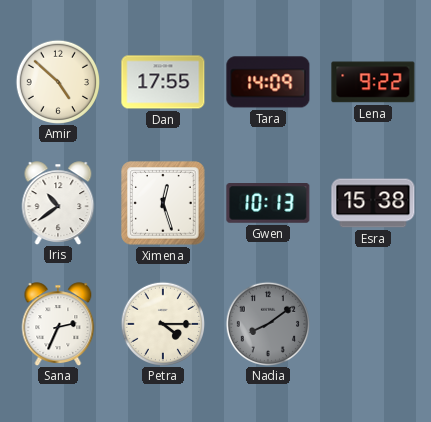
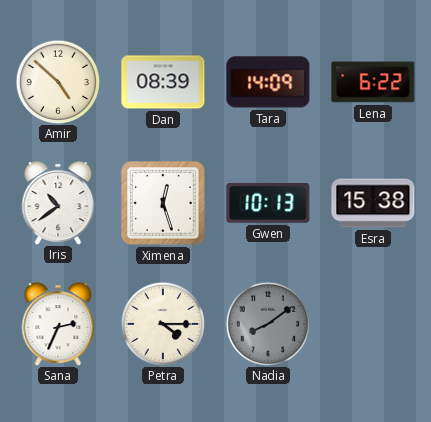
Dan: 17:55 -> 08:39
Lena: 9:22 -> 6:22
